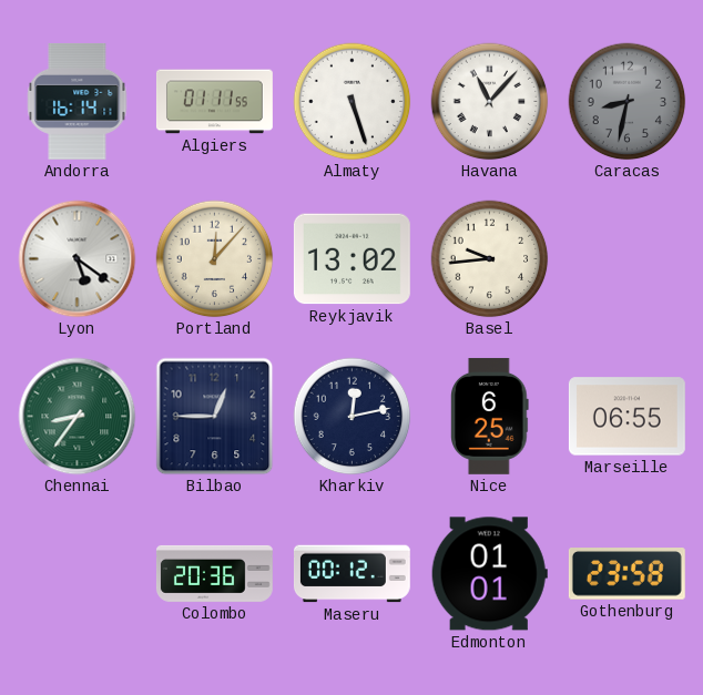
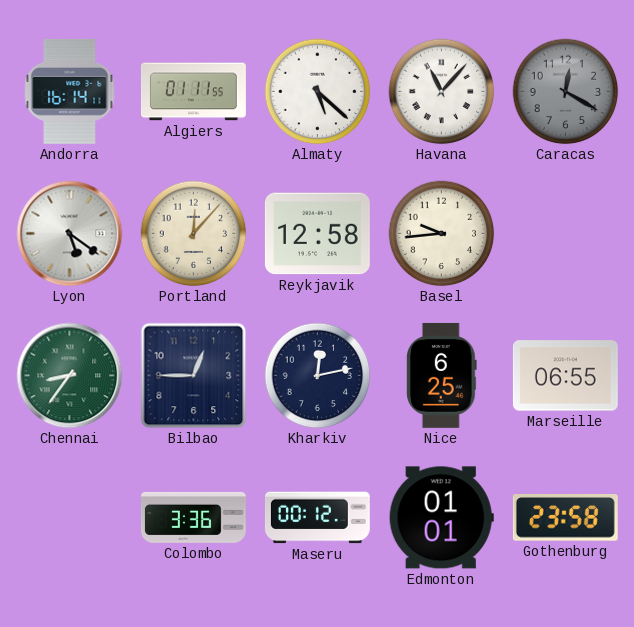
Almaty: 5:27 -> 5:22
Caracas: 8:32 -> 12:20
Reykjavik: 13:02 -> 12:58
Colombo: 20:36 -> 3:36
